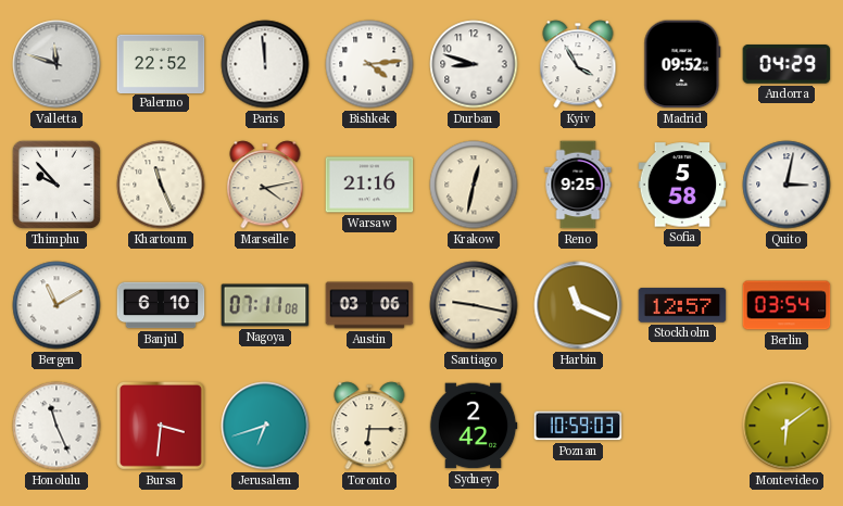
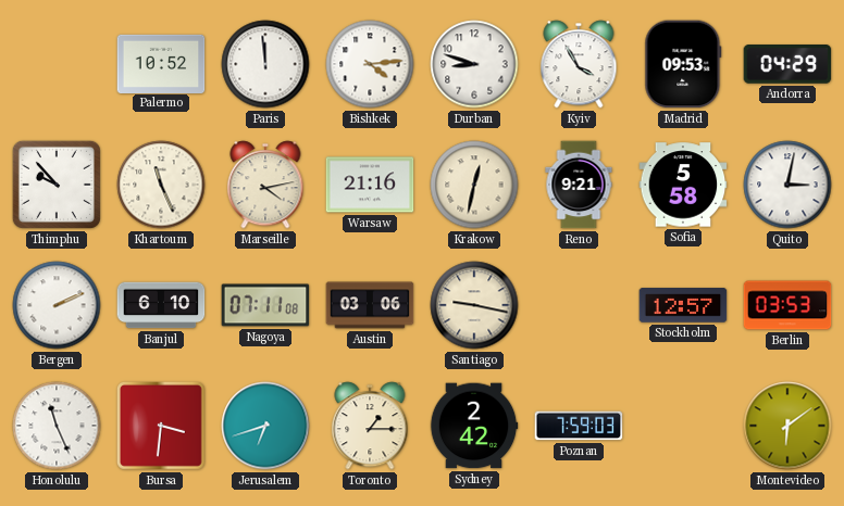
Valletta: 11:48 -> none
Palermo: 22:52 -> 10:52
Madrid: 09:52 -> 09:53
Reno: 9:25 -> 9:21
Bergen: 11:10 -> 2:11
Harbin: 11:19 -> none
Berlin: 03:54 -> 03:53
Toronto: 6:15 -> 1:15
Poznan: 10:59 -> 7:59
